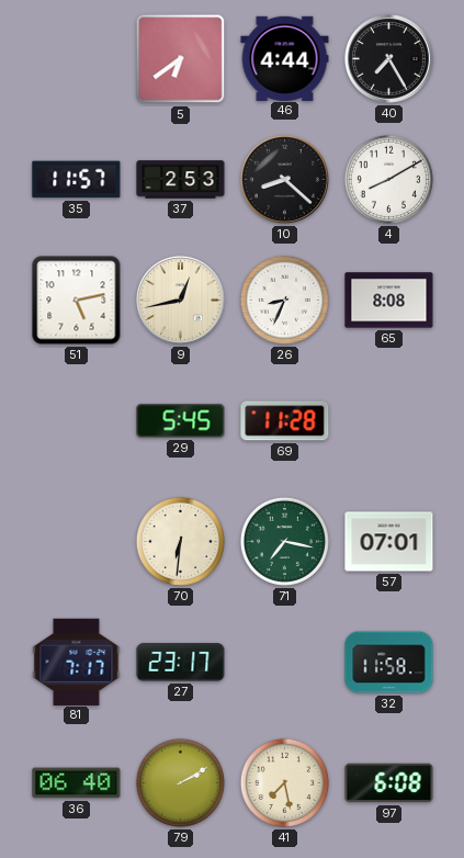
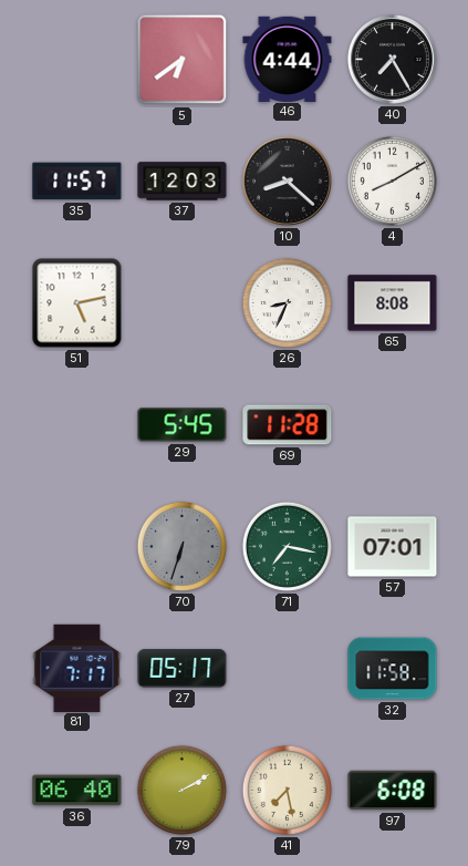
37: 2:53 -> 12:03
9: 12:43 -> none
70: 6:31 -> 6:33
70 dial: cream -> grey
27: 23:17 -> 05:17
